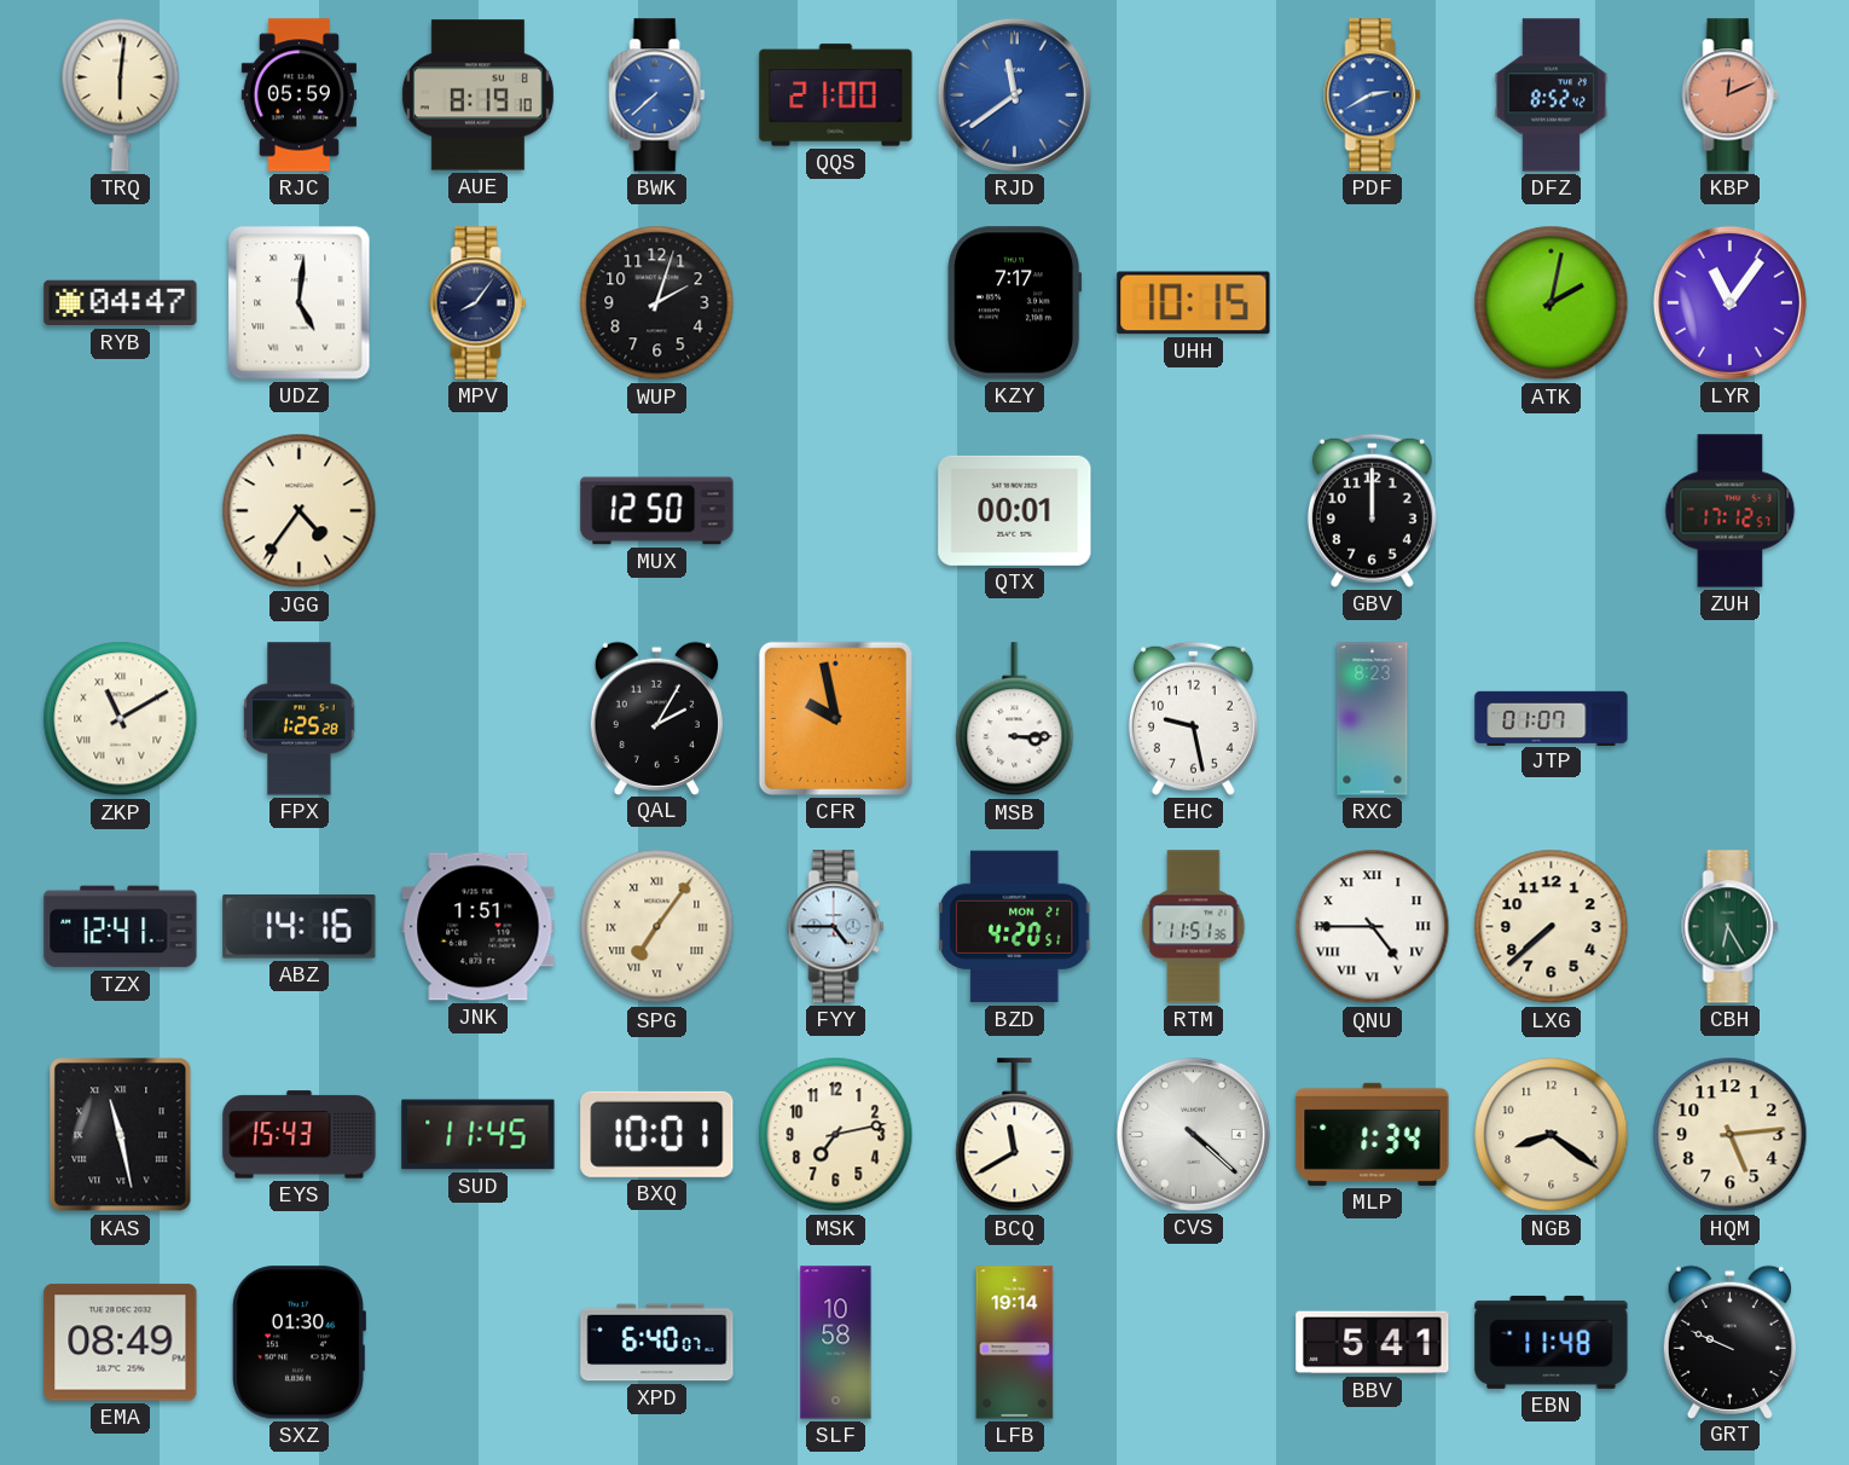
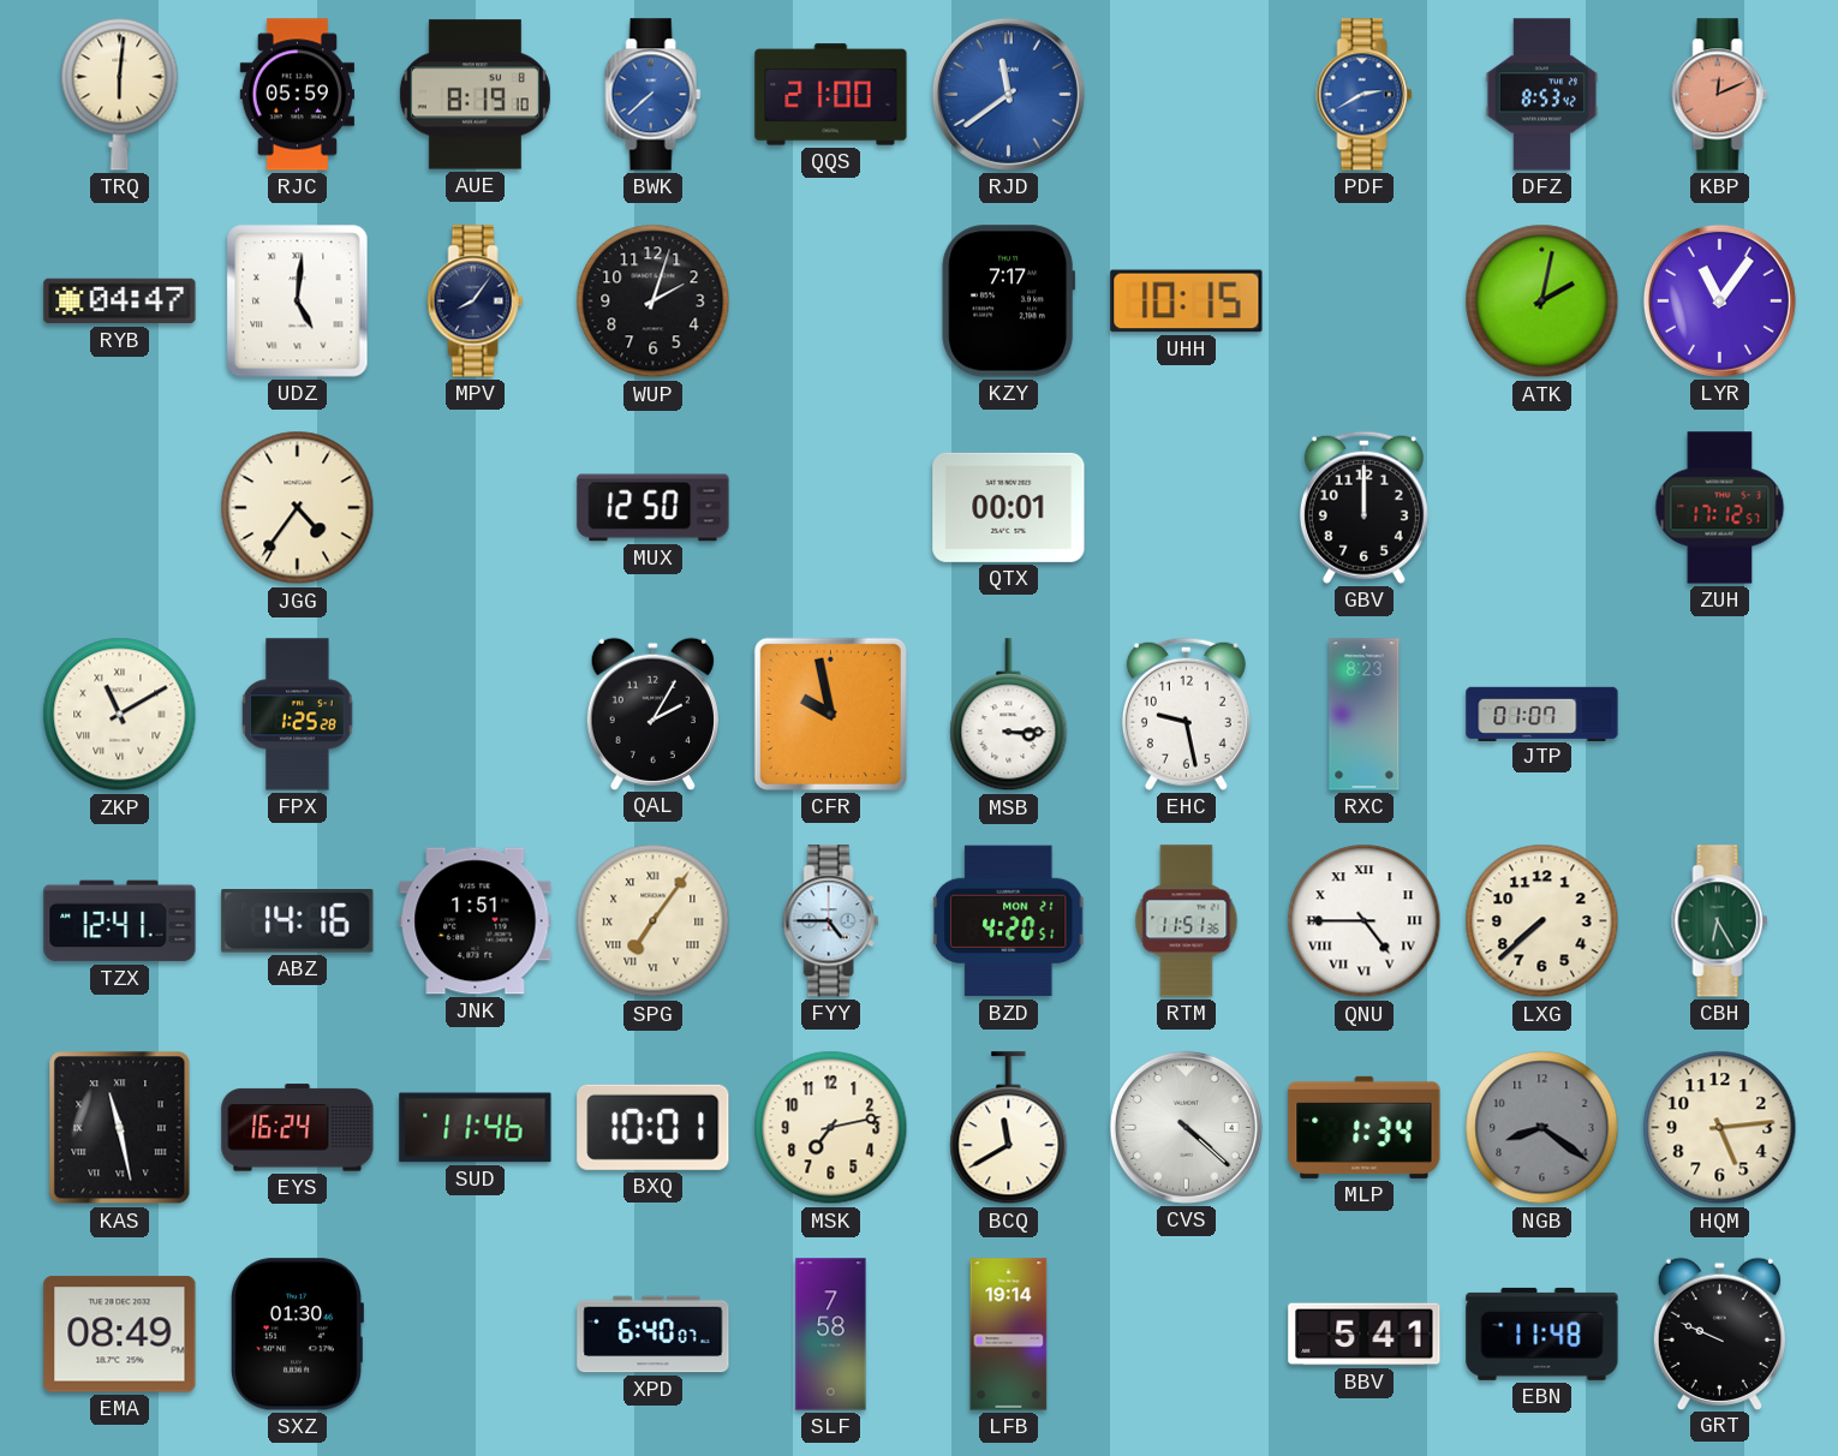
DFZ: 8:52 -> 8:53
EYS: 15:43 -> 16:24
SUD: 11:45 -> 11:46
NGB dial: cream -> grey
SLF: 10:58 -> 7:58
